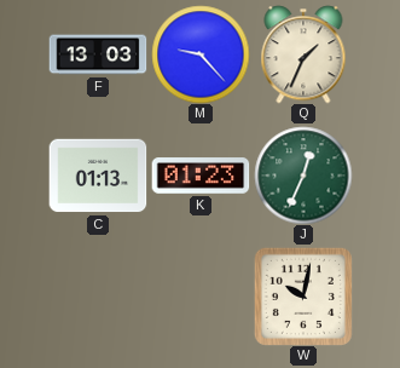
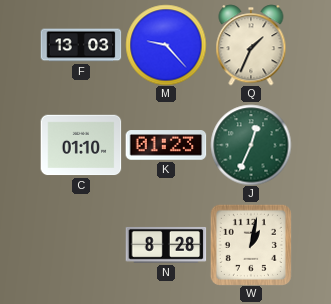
C: 01:13 -> 01:10
N: none -> 8:28
W: 10:02 -> 1:02
